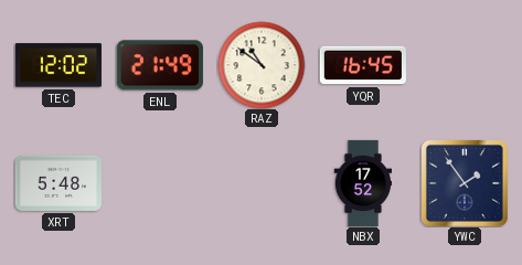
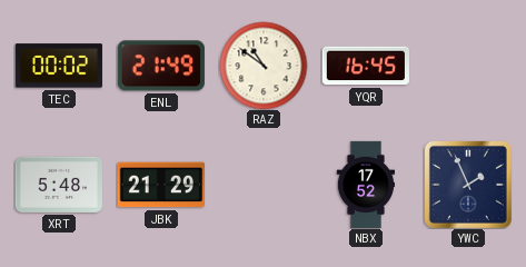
TEC: 12:02 -> 00:02
JBK: none -> 21:29
YWC: 1:54 -> 1:56
